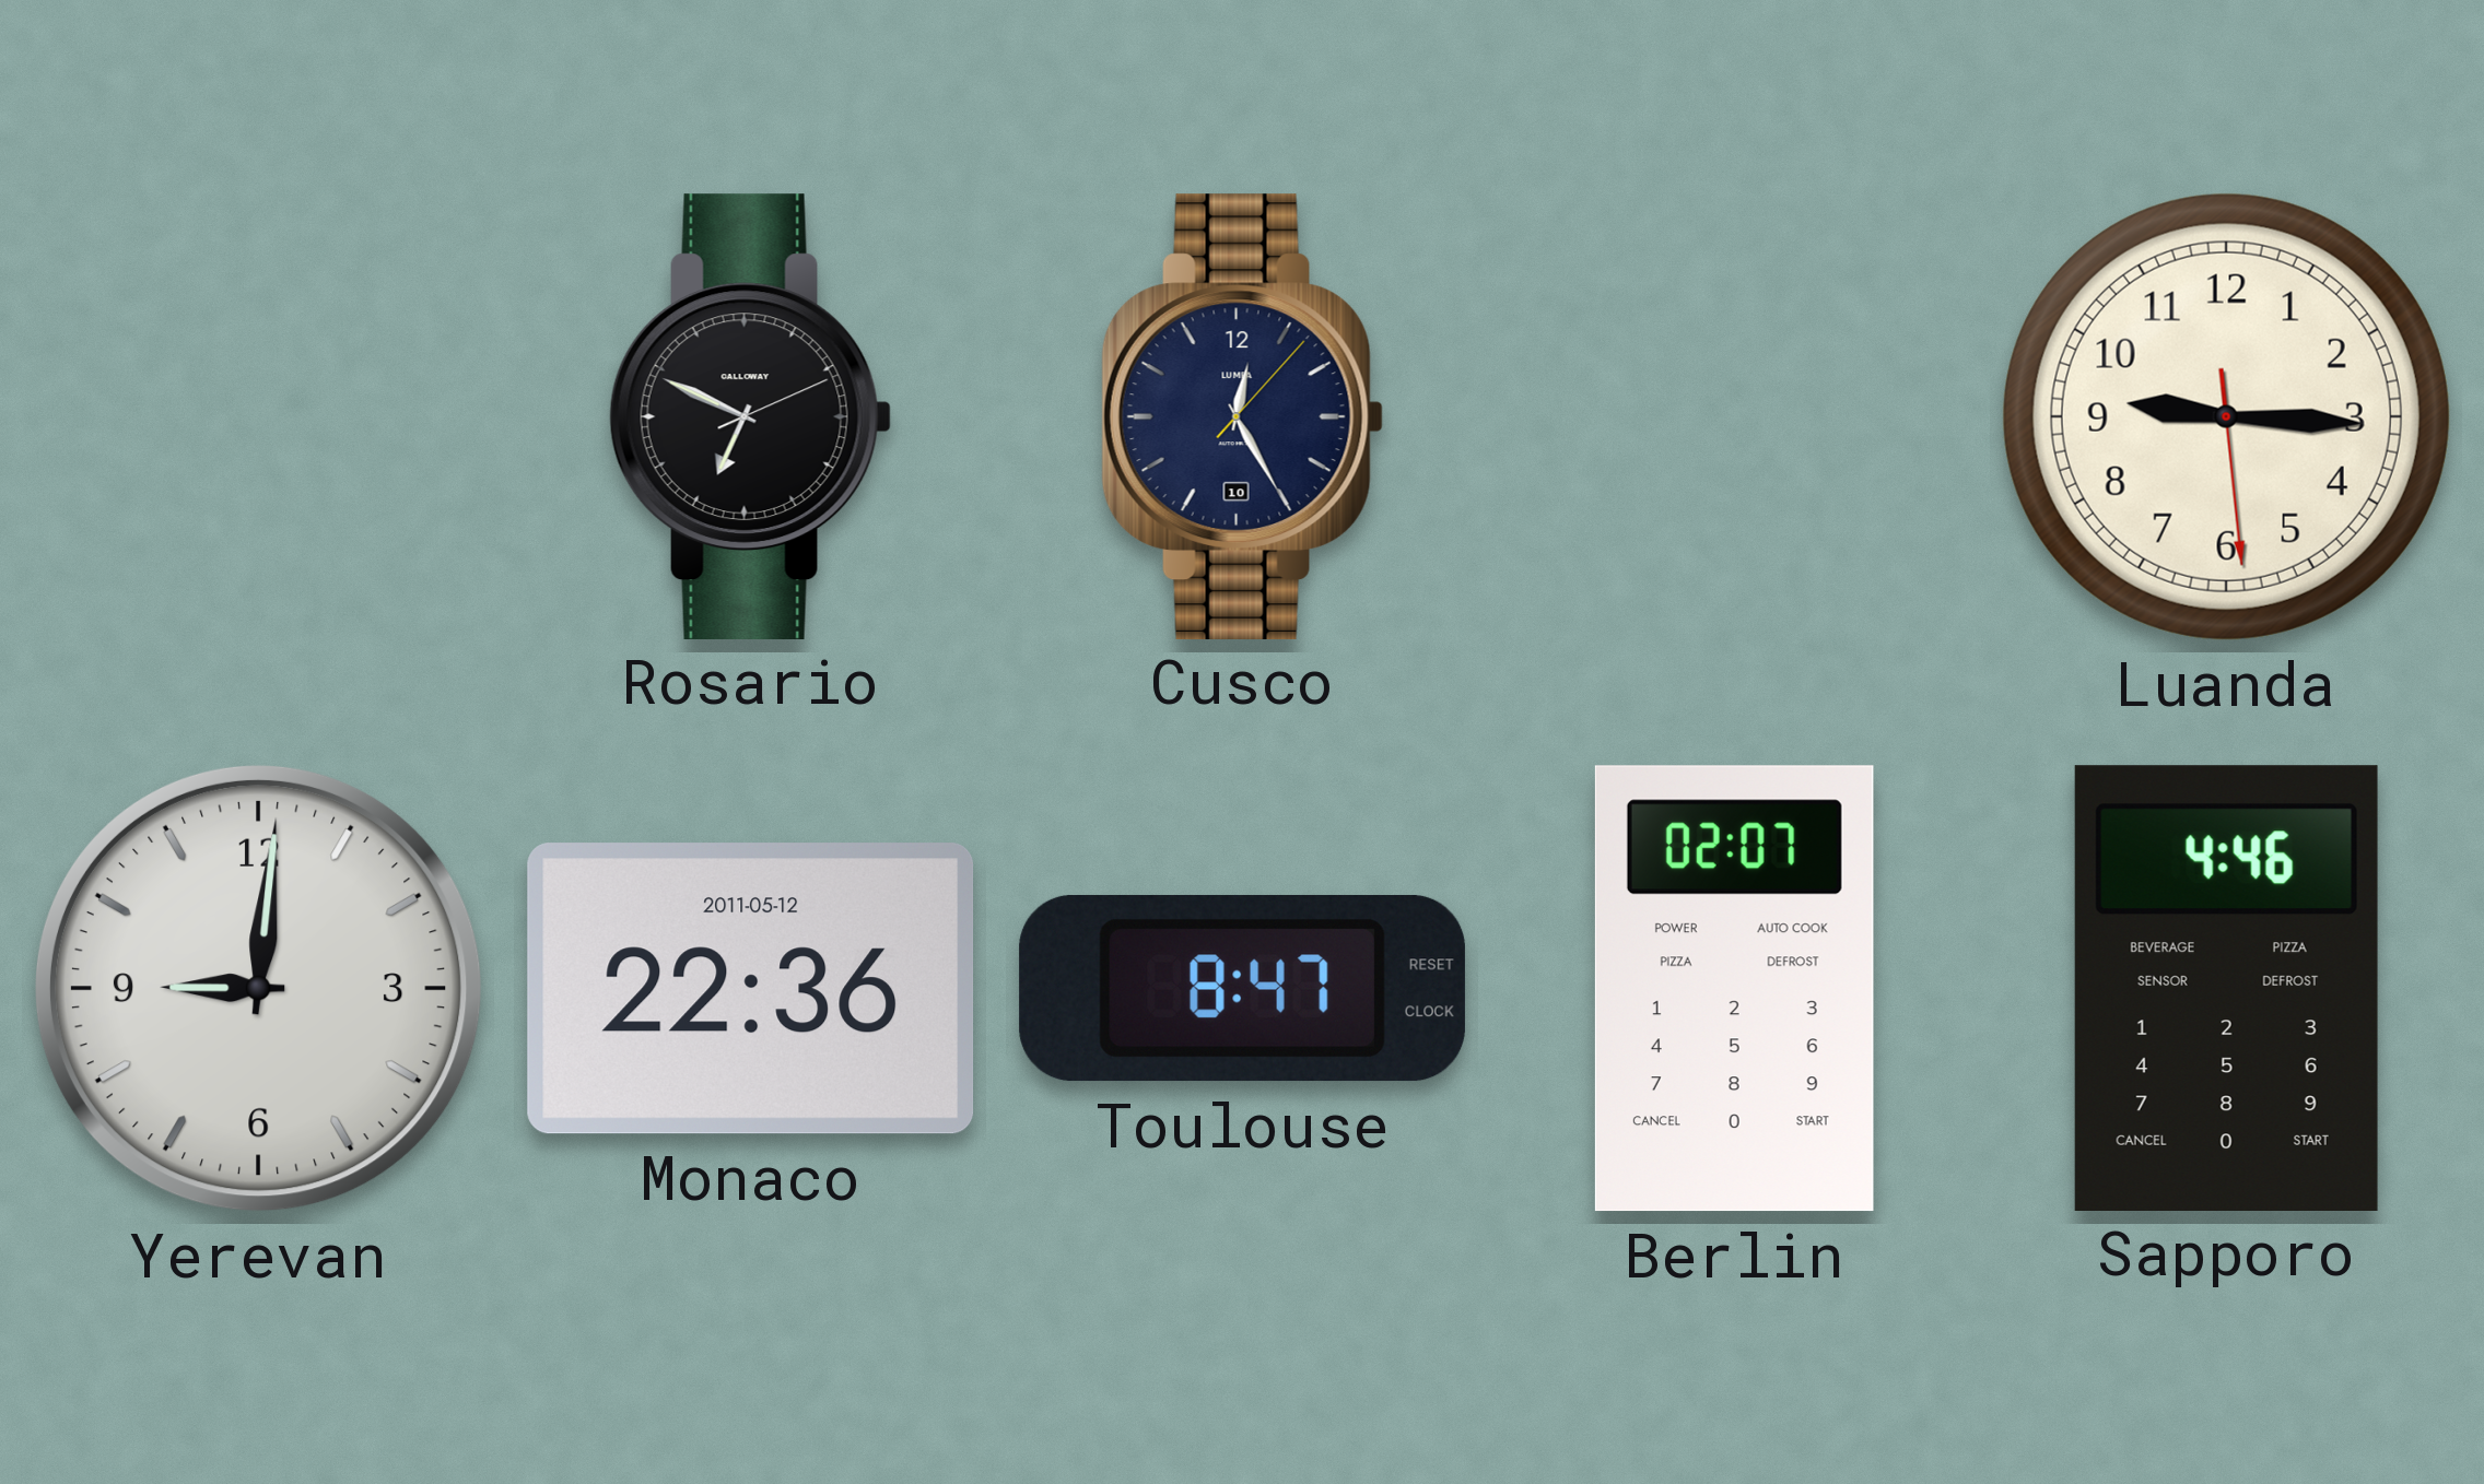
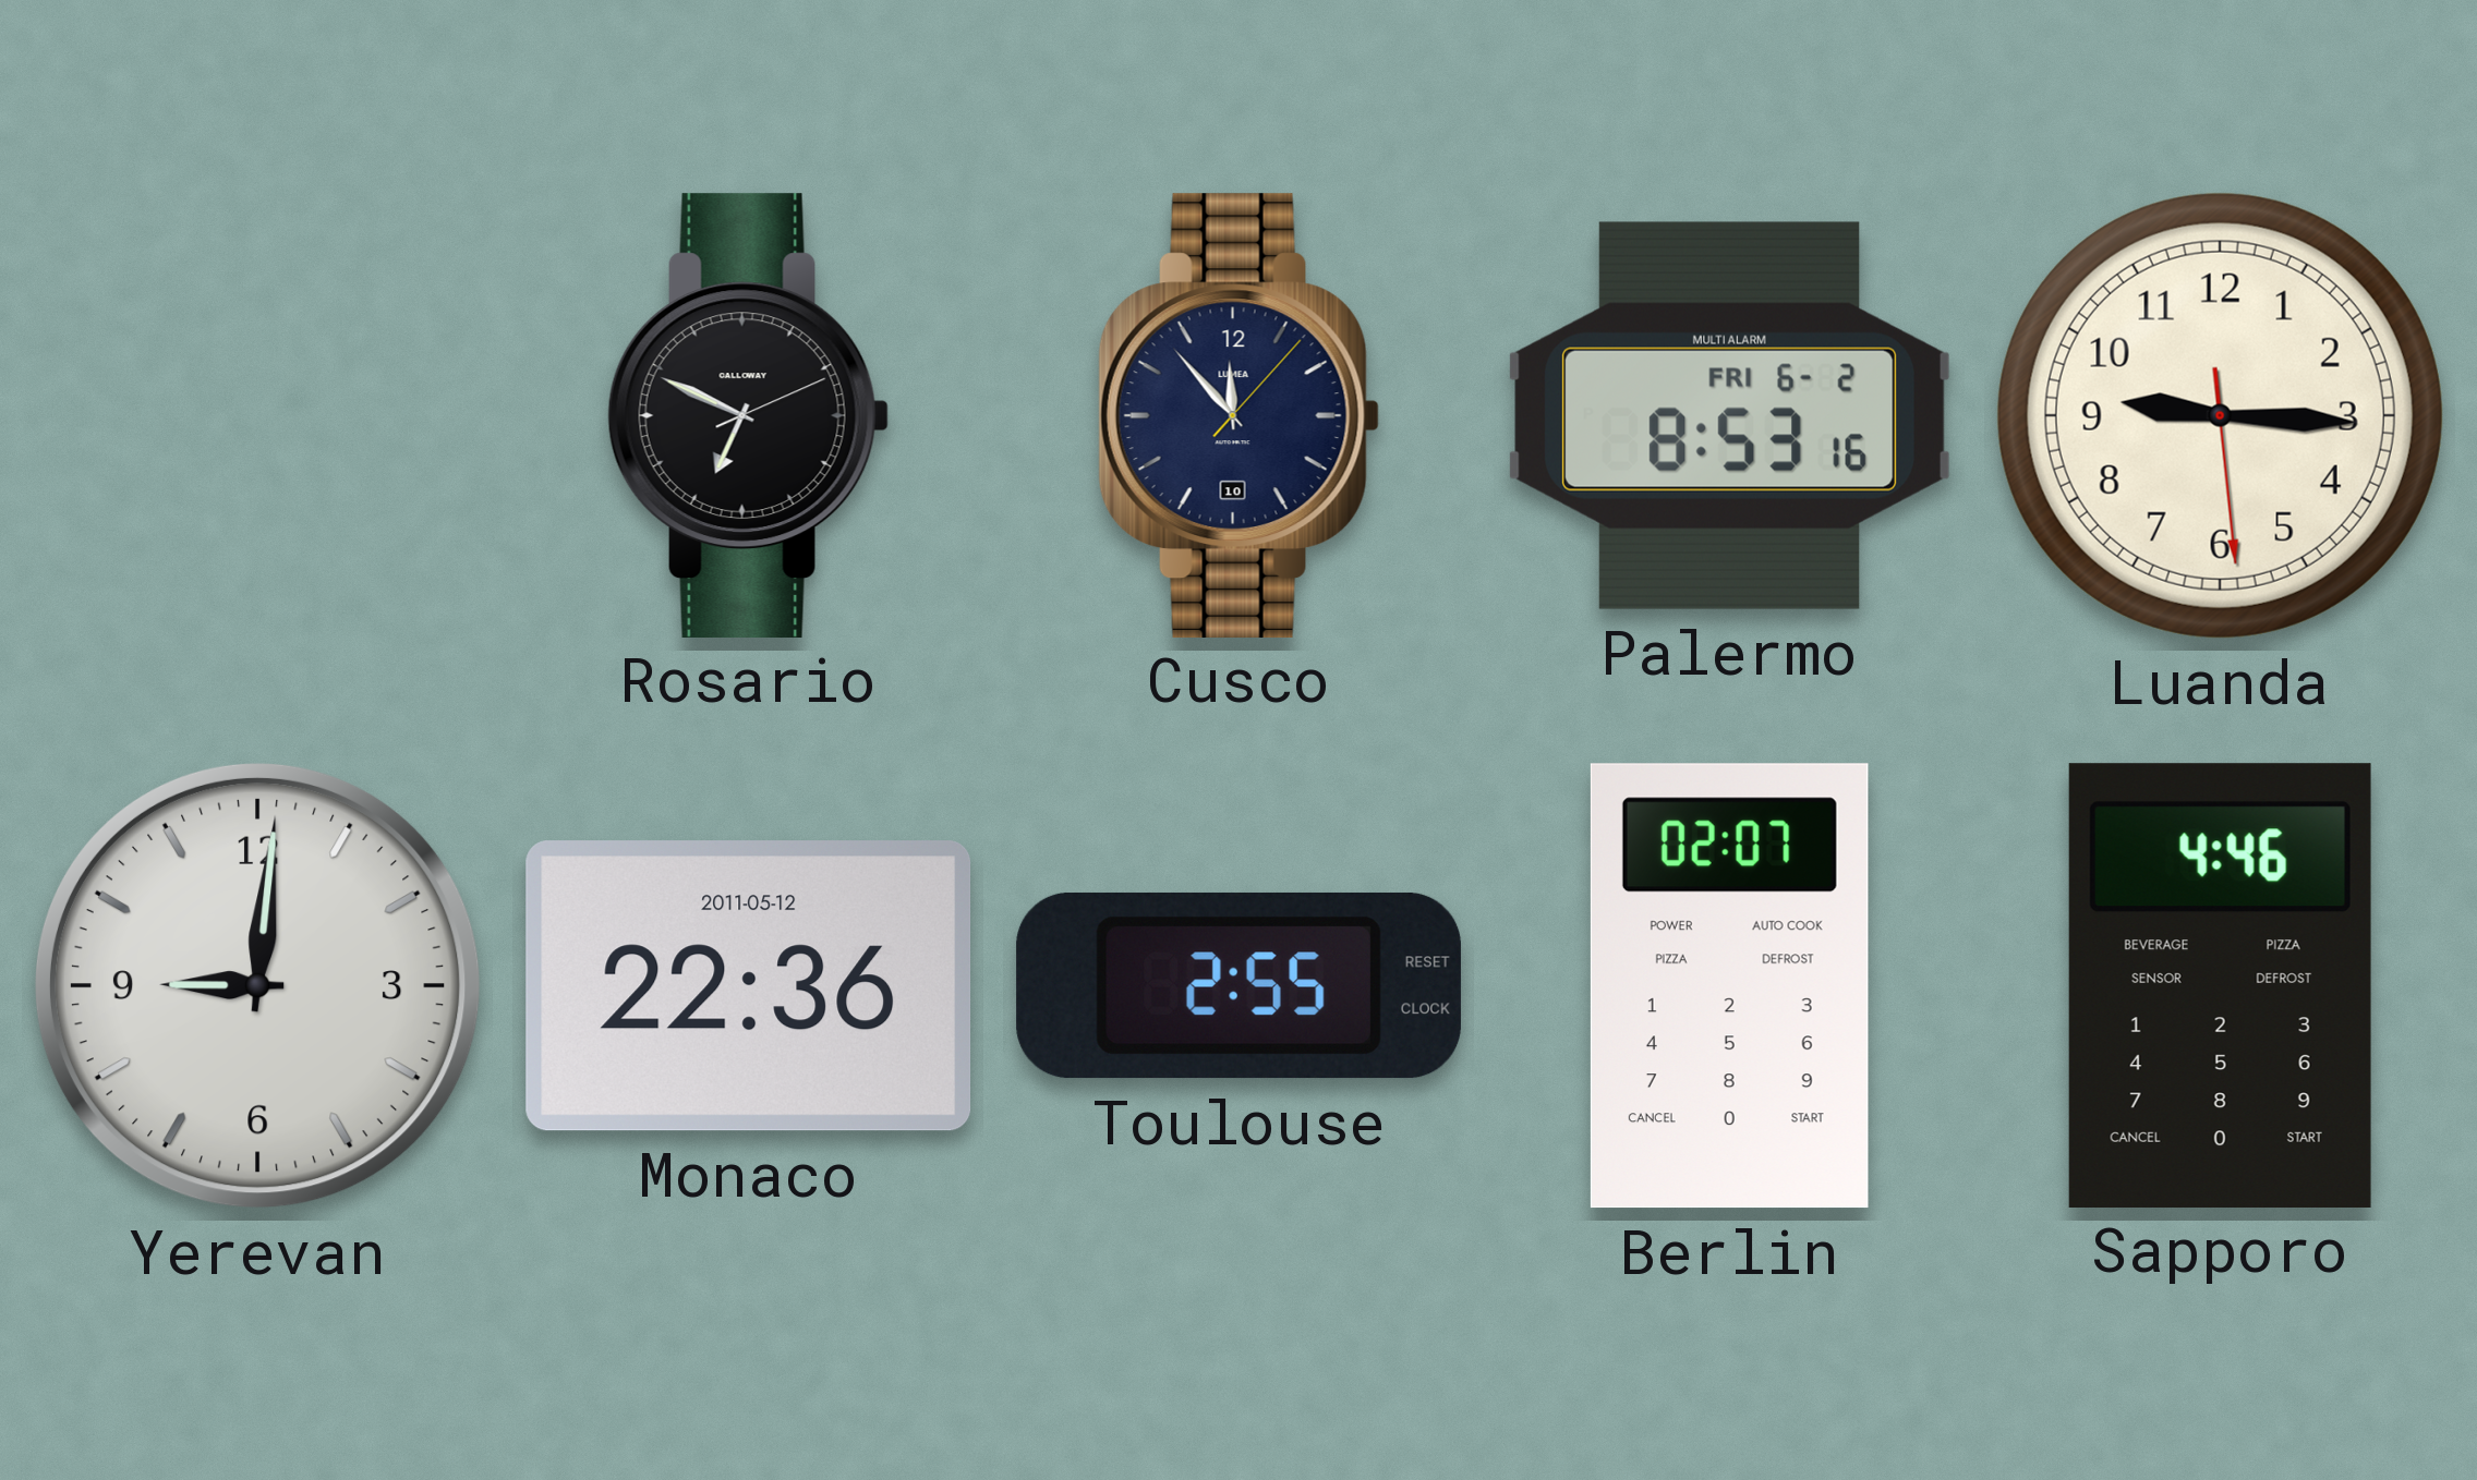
Cusco: 12:25 -> 11:53
Palermo: none -> 8:53
Toulouse: 8:47 -> 2:55
